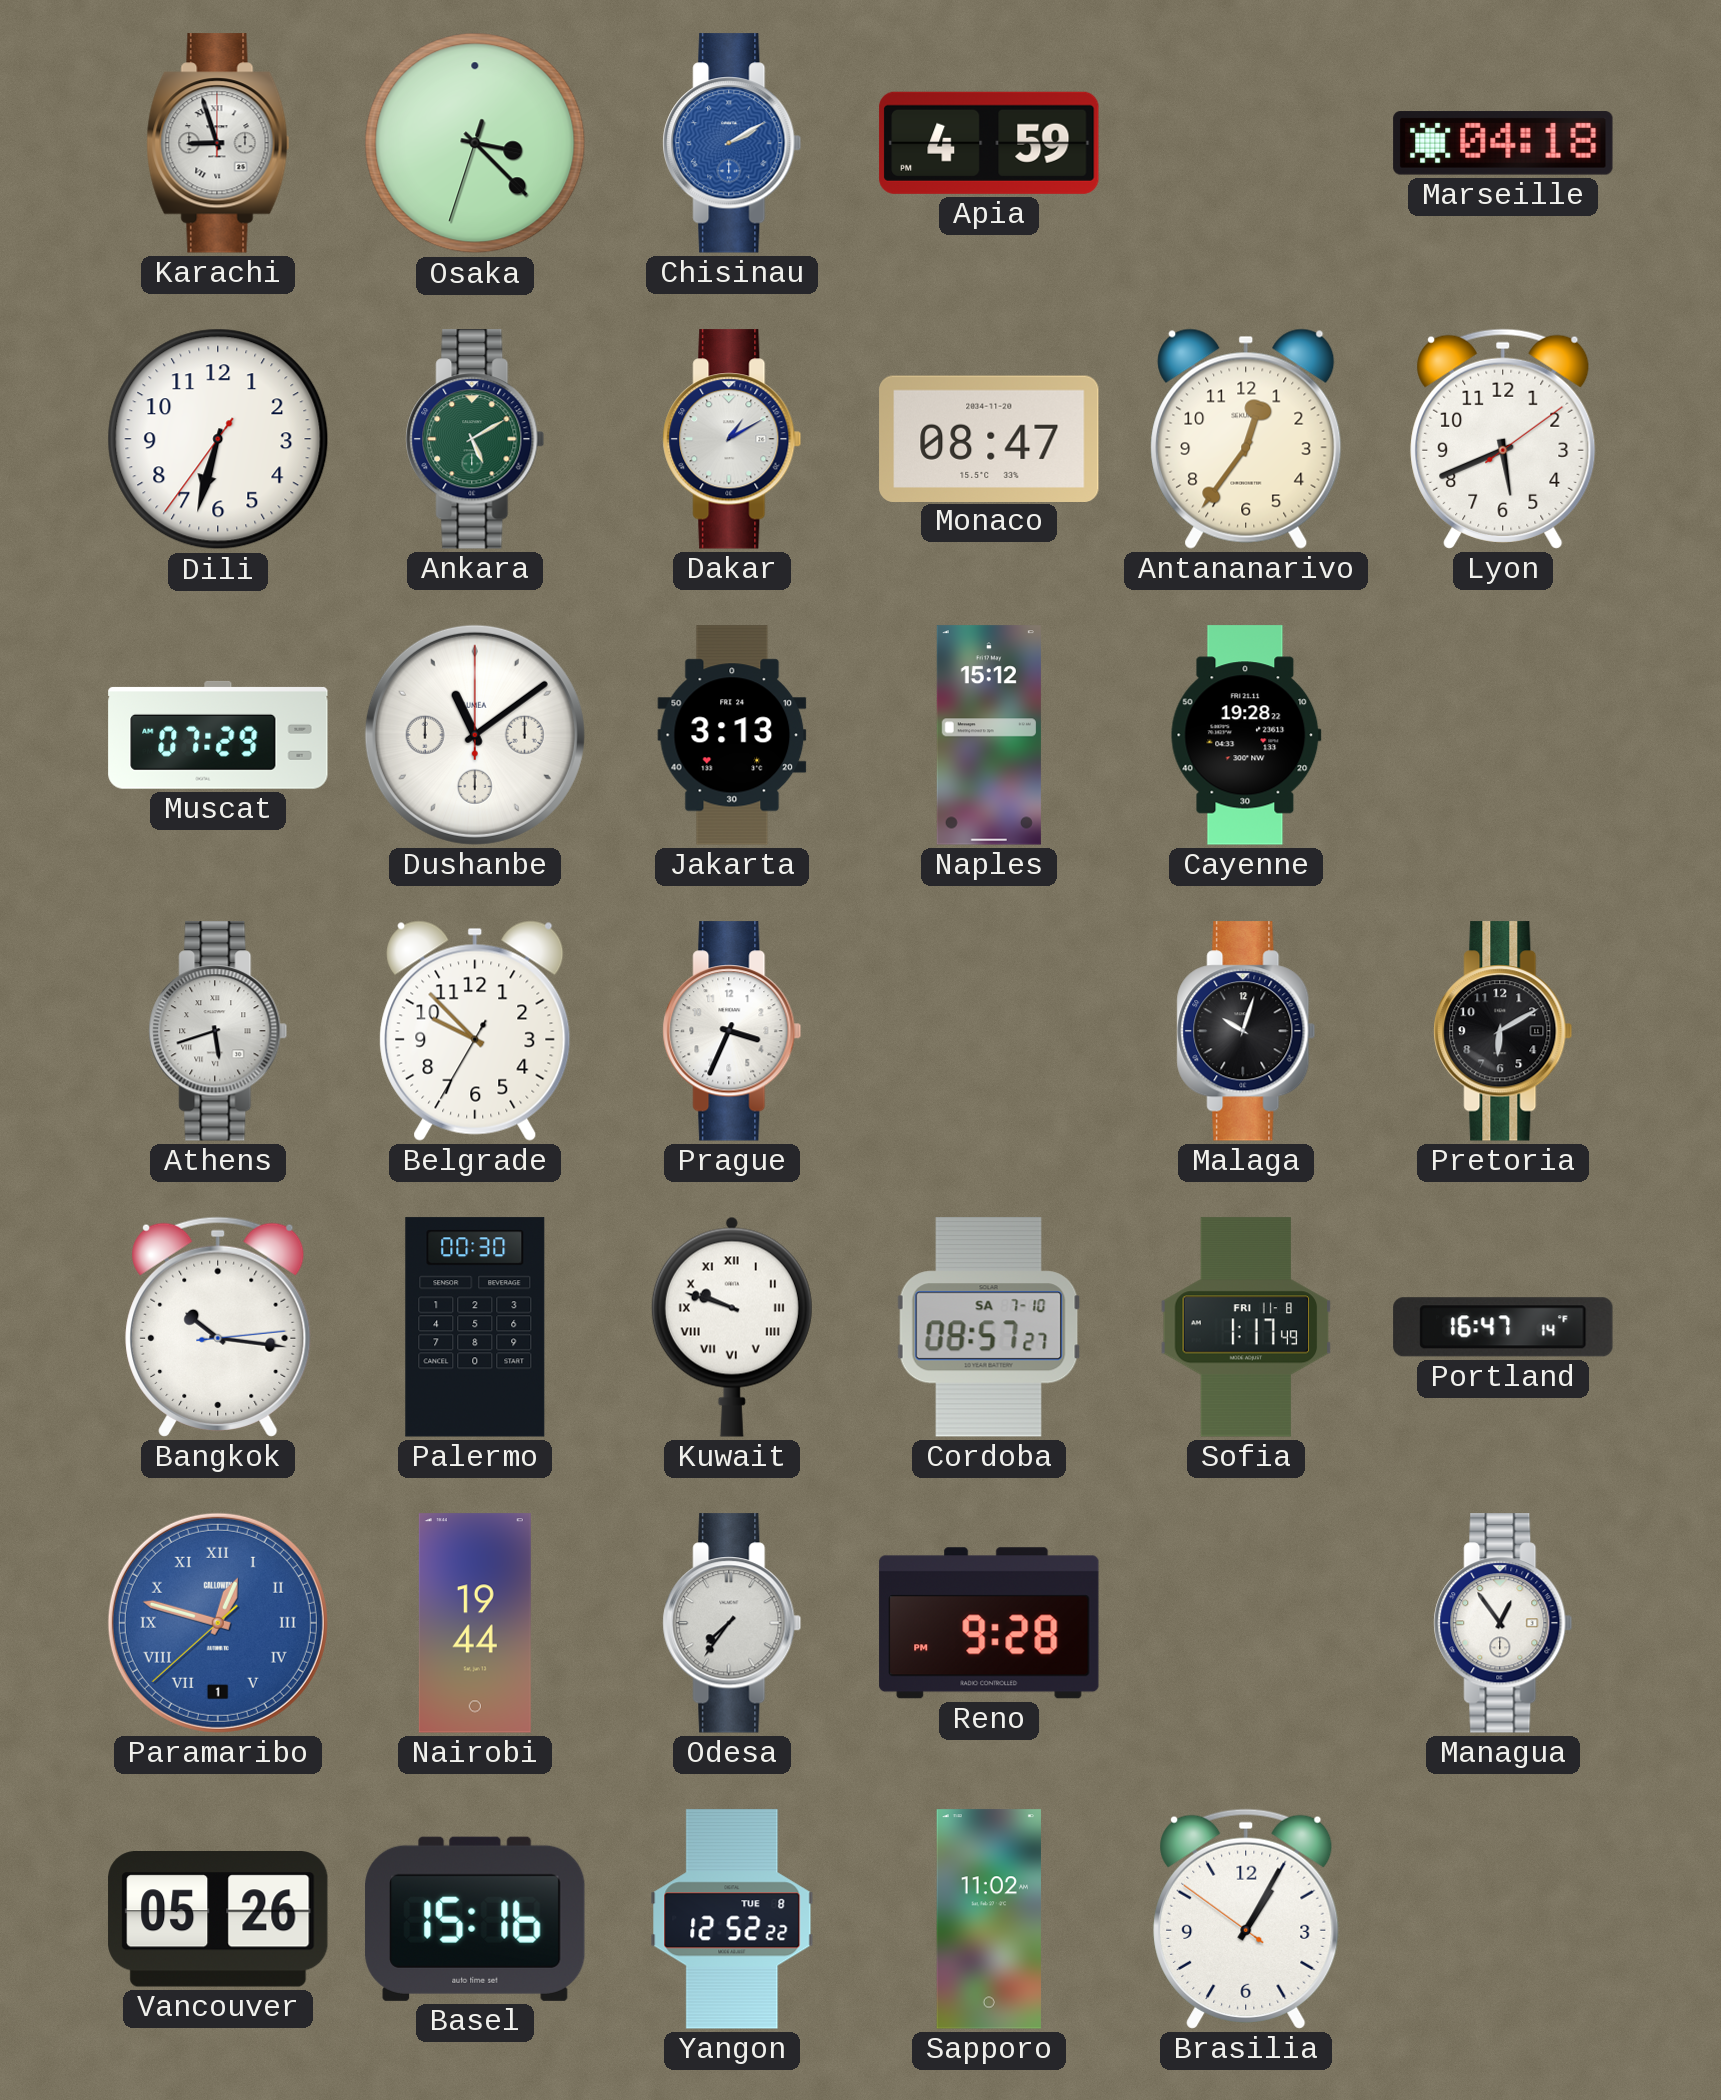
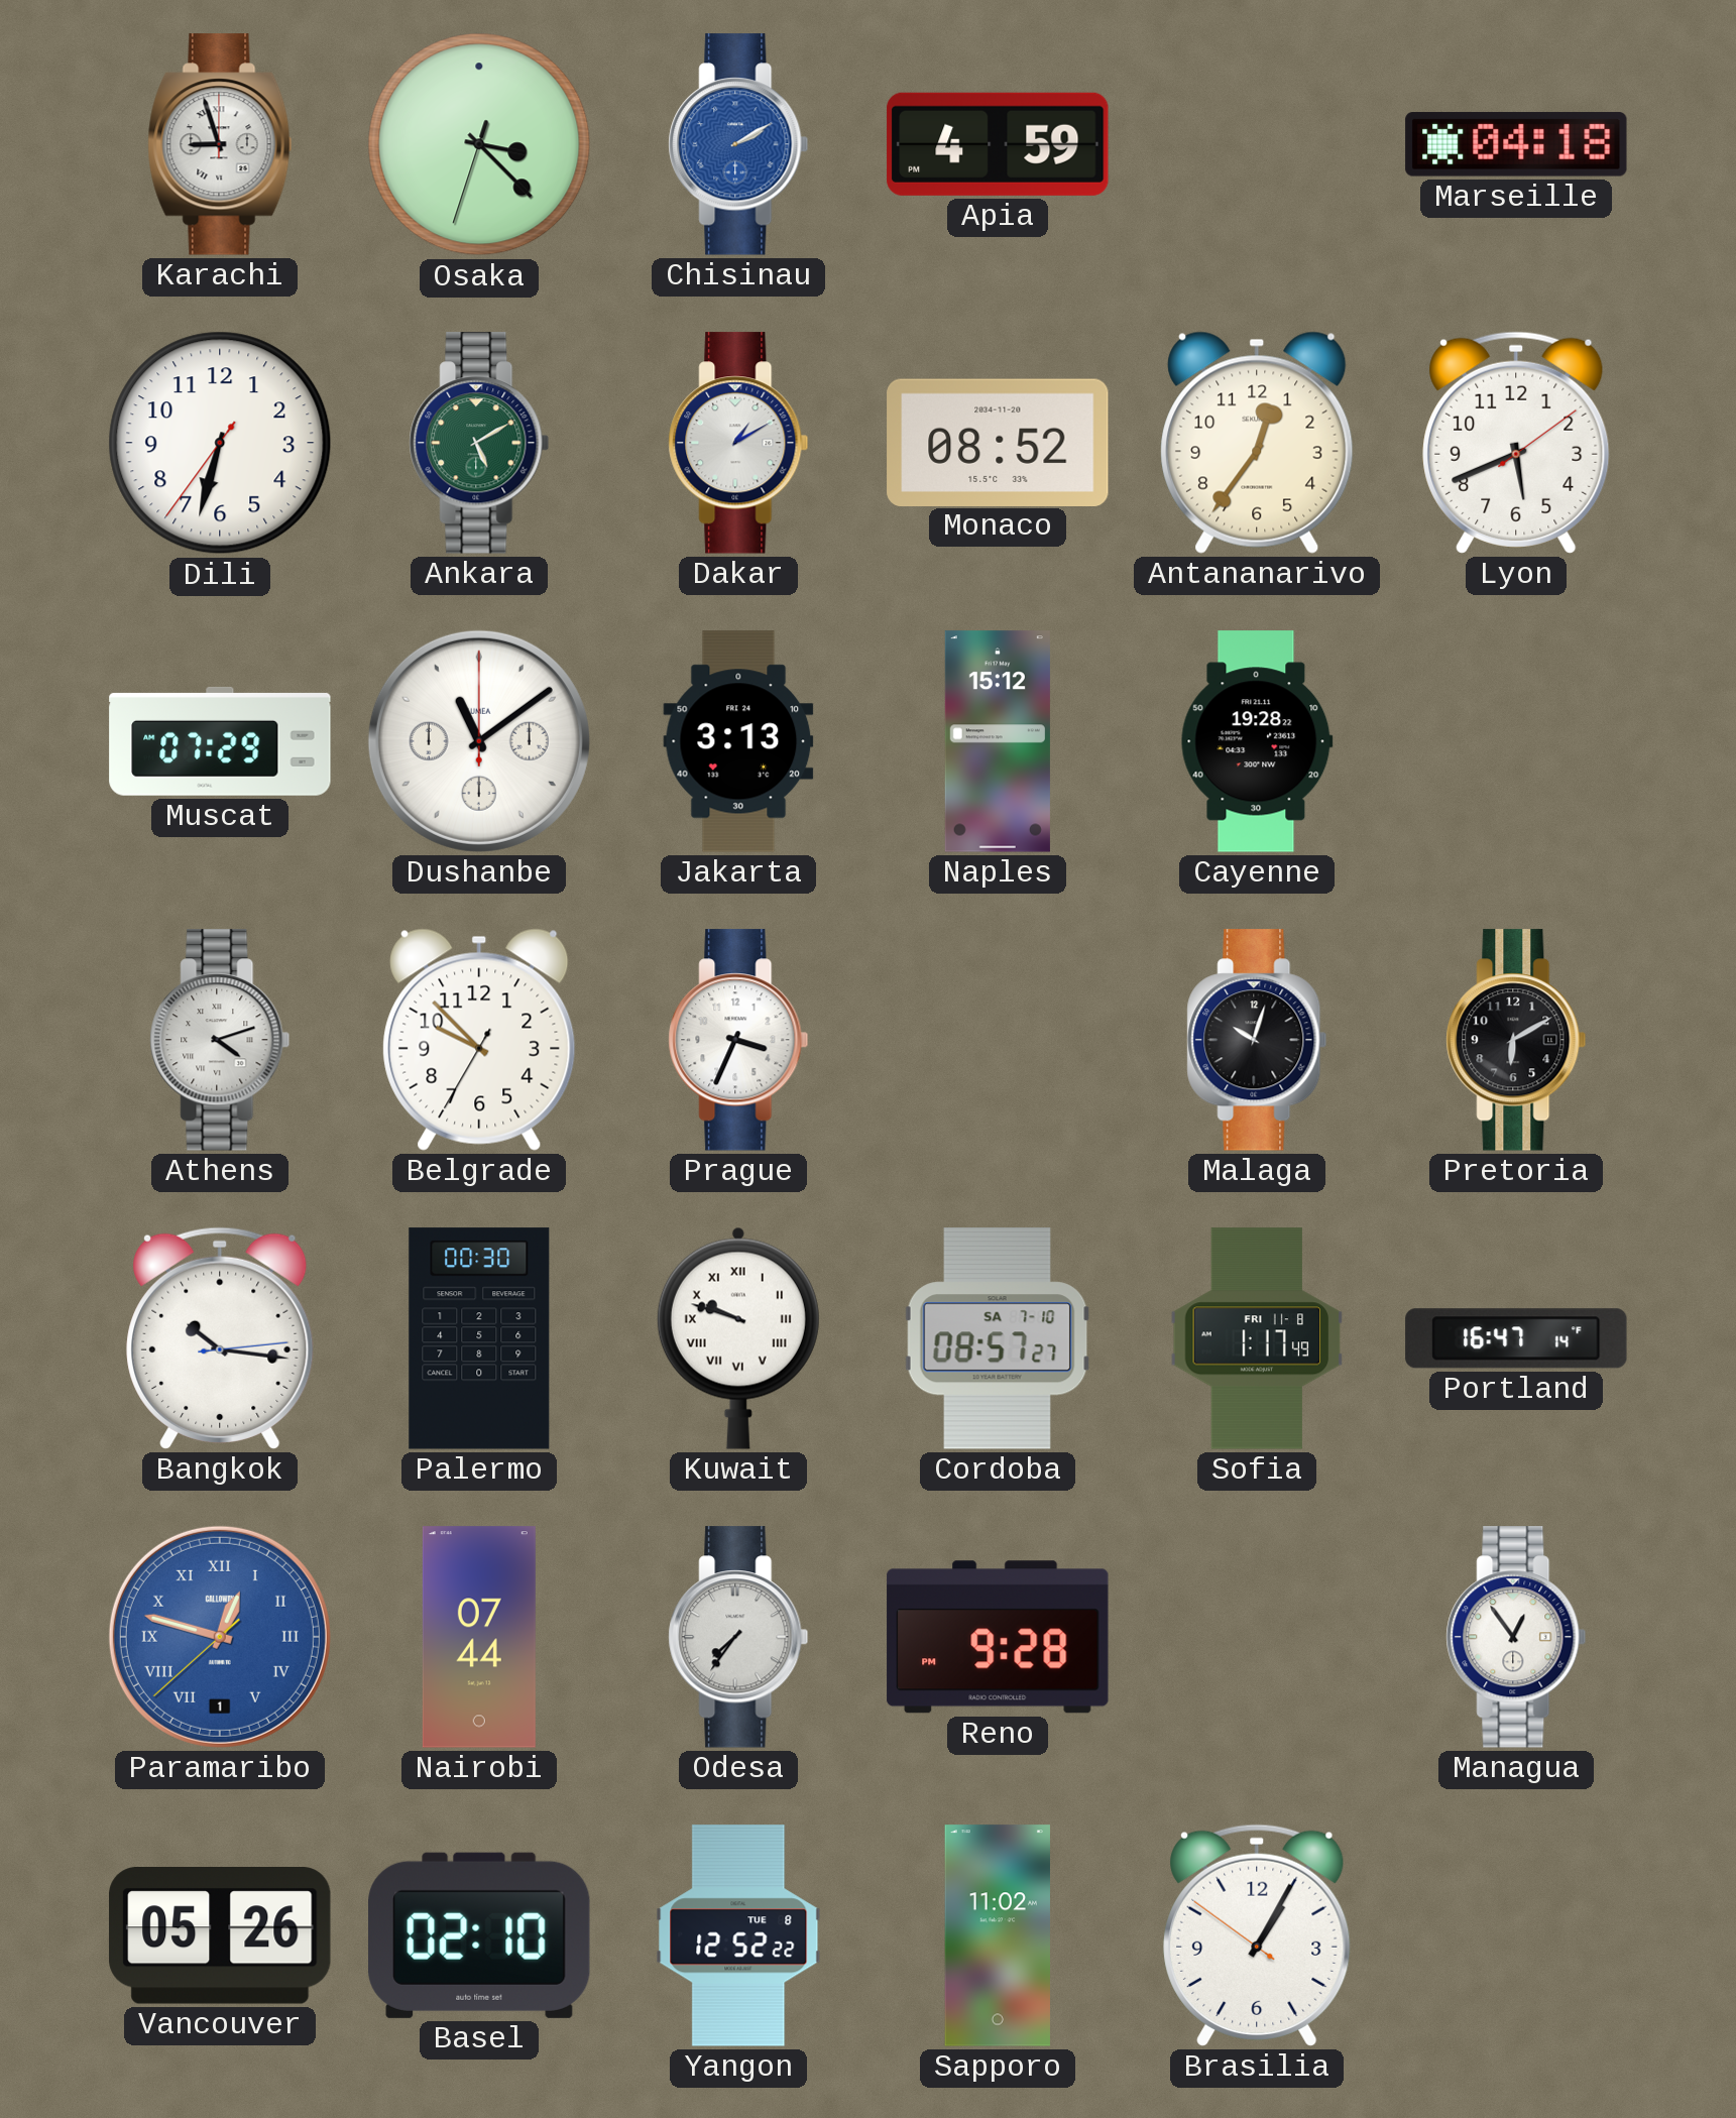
Monaco: 08:47 -> 08:52
Athens: 5:42 -> 4:12
Nairobi: 19:44 -> 07:44
Basel: 15:16 -> 02:10
